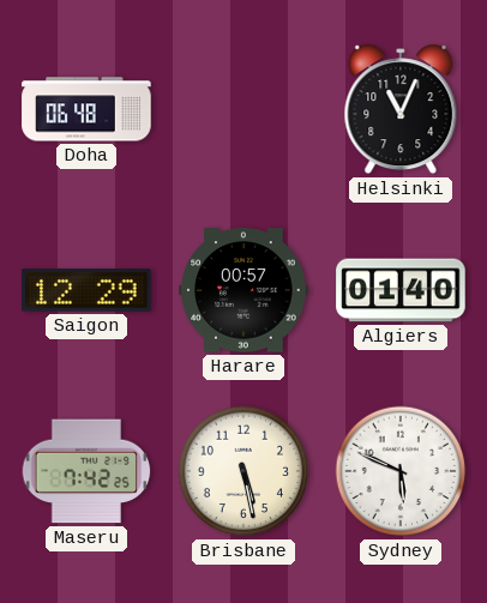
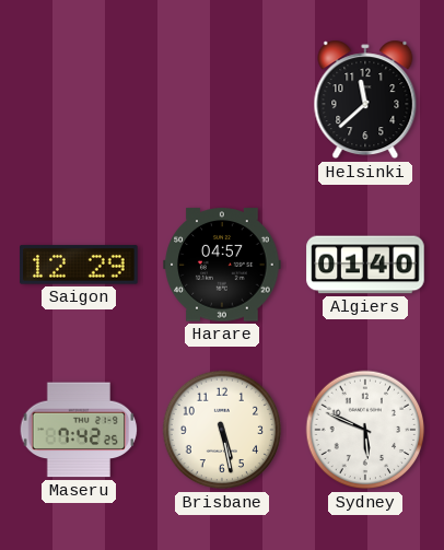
Doha: 06:48 -> none
Helsinki: 11:04 -> 11:38
Harare: 00:57 -> 04:57
